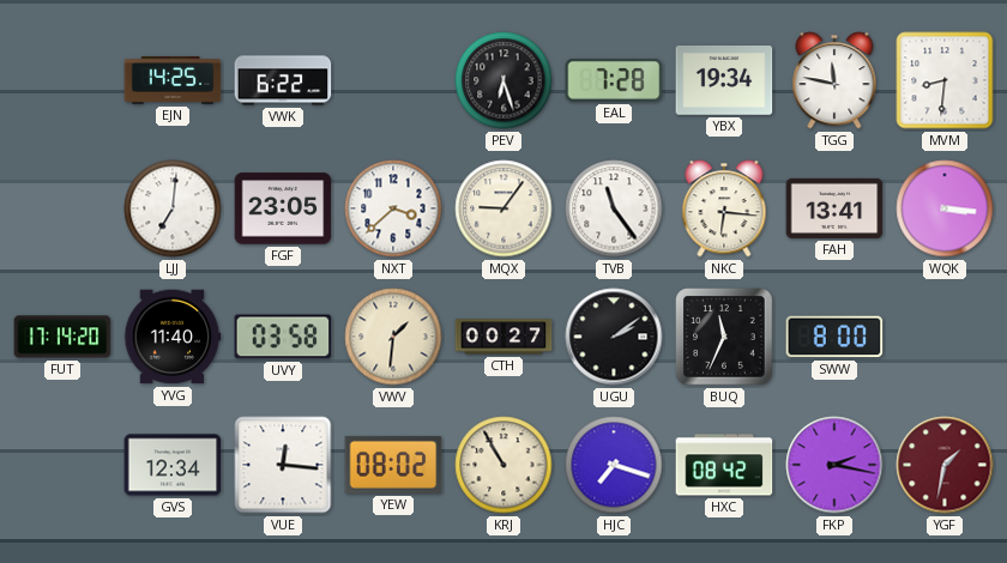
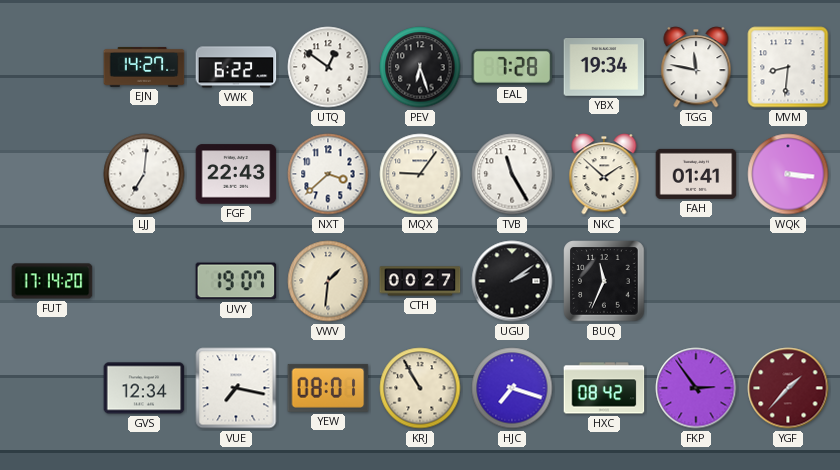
EJN: 14:25 -> 14:27
UTQ: none -> 12:51
FGF: 23:05 -> 22:43
TVB: 11:24 -> 11:25
NKC: 6:16 -> 1:52
FAH: 13:41 -> 01:41
YVG: 11:40 -> none
UVY: 03:58 -> 19:07
SWW: 8:00 -> none
VUE: 12:16 -> 7:17
YEW: 08:02 -> 08:01
FKP: 2:17 -> 2:54
YGF: 1:32 -> 1:37
